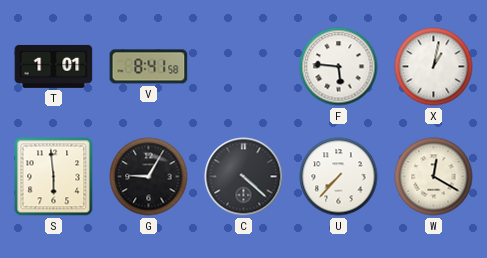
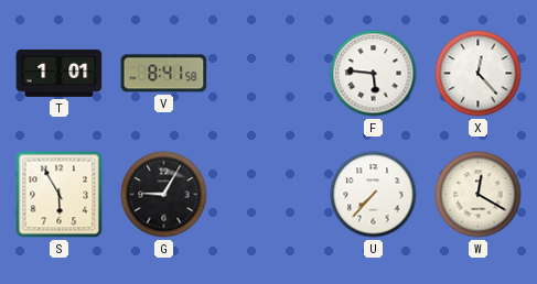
X: 1:02 -> 12:23
S: 5:59 -> 5:55
C: 4:22 -> none
